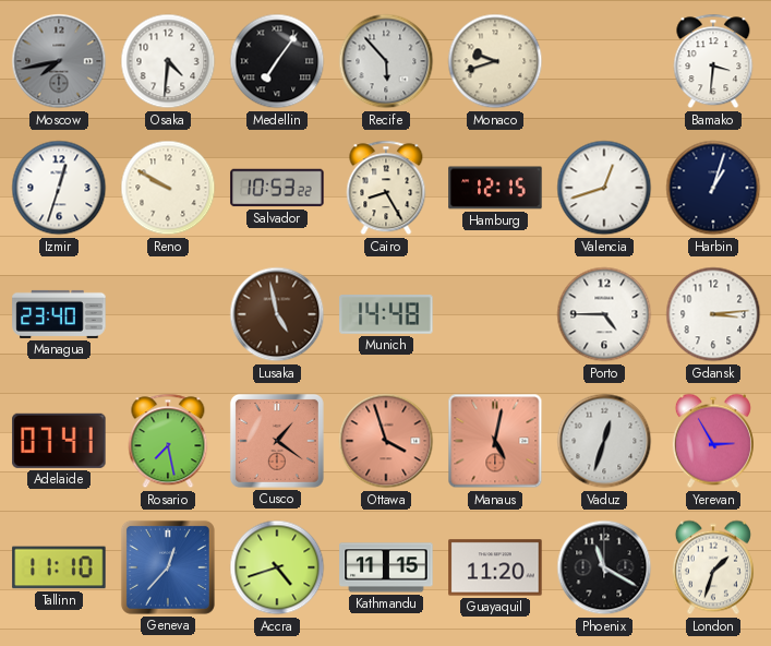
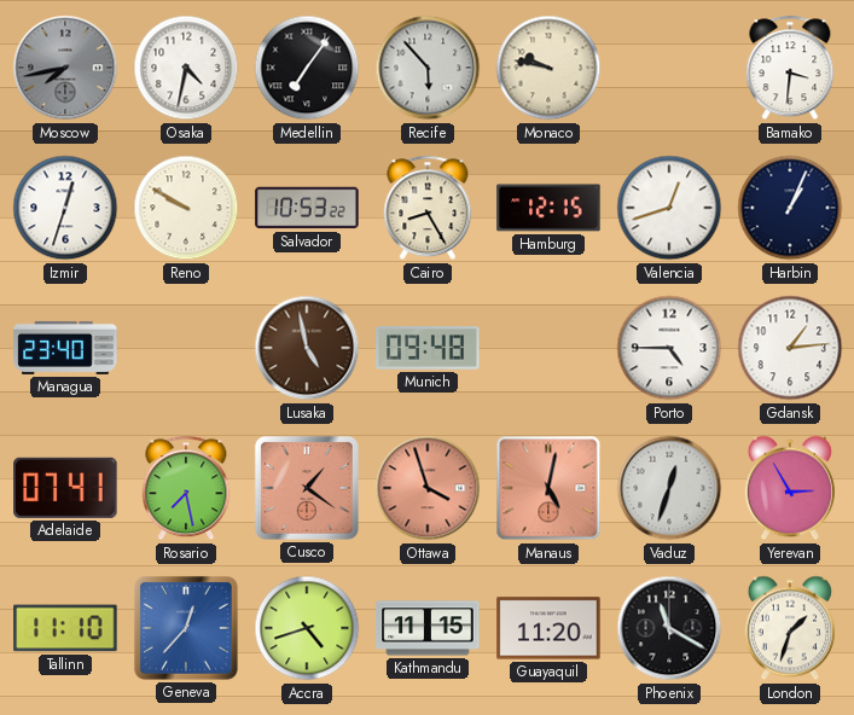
Osaka: 4:31 -> 4:32
Monaco: 9:42 -> 9:47
Harbin: 1:03 -> 1:04
Munich: 14:48 -> 09:48
Gdansk: 3:14 -> 1:14
